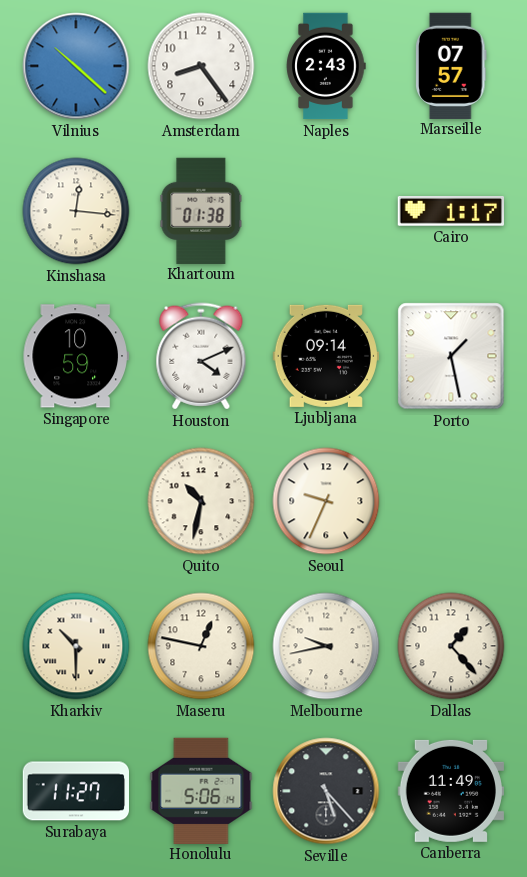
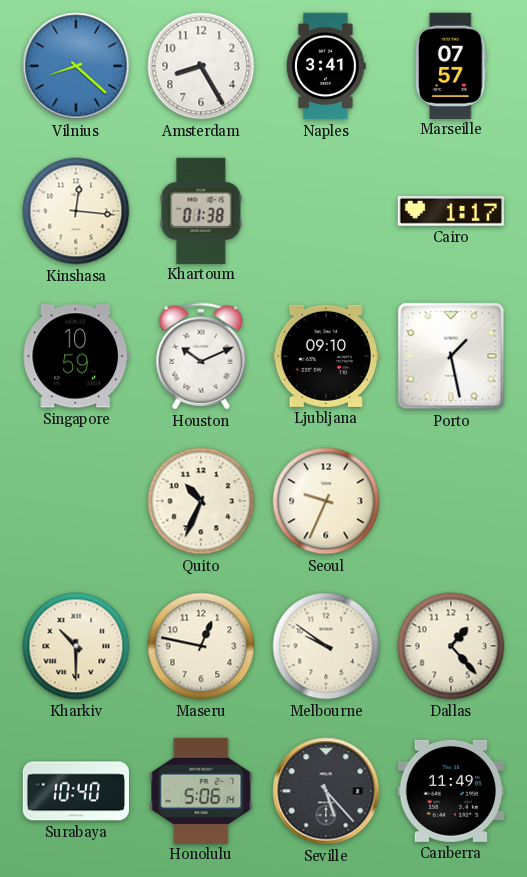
Vilnius: 10:22 -> 8:22
Amsterdam: 8:24 -> 8:25
Naples: 2:43 -> 3:41
Houston: 4:11 -> 10:11
Ljubljana: 09:14 -> 09:10
Quito: 10:32 -> 10:34
Melbourne: 9:43 -> 9:51
Surabaya: 11:27 -> 10:40
